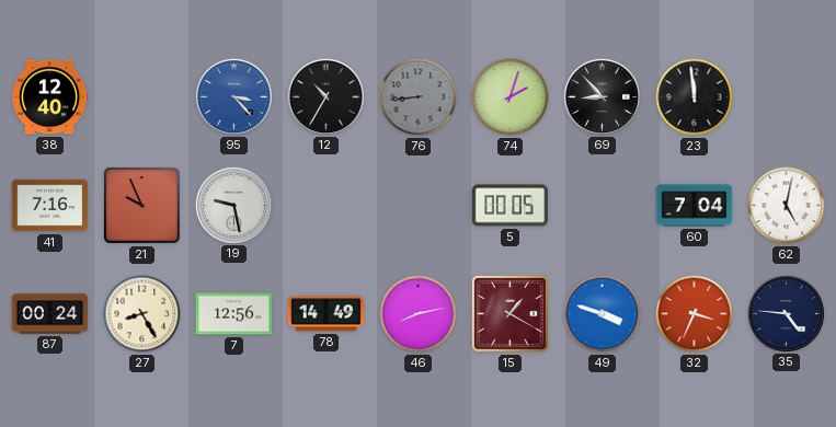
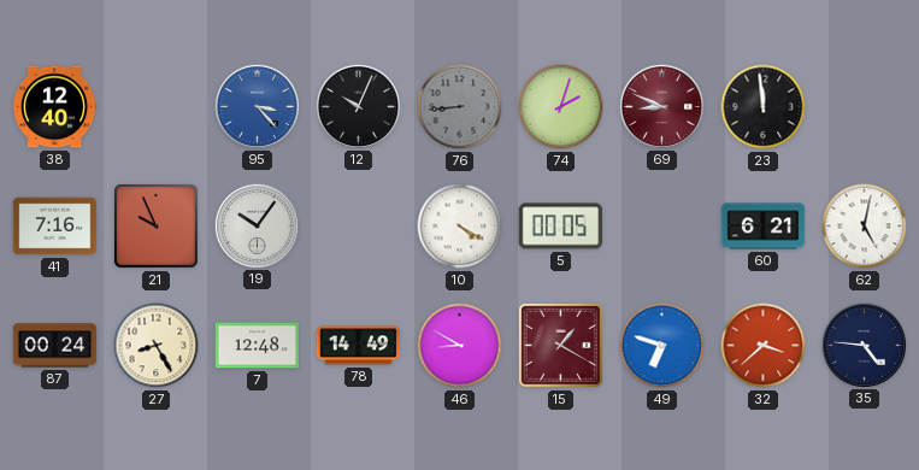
12: 10:35 -> 10:04
69: 8:53 -> 8:49
69 dial: black -> burgundy
19: 9:28 -> 10:06
10: none -> 4:20
60: 7:04 -> 6:21
7: 12:56 -> 12:48
46: 8:13 -> 8:50
49: 3:48 -> 6:48
32: 3:34 -> 3:38
